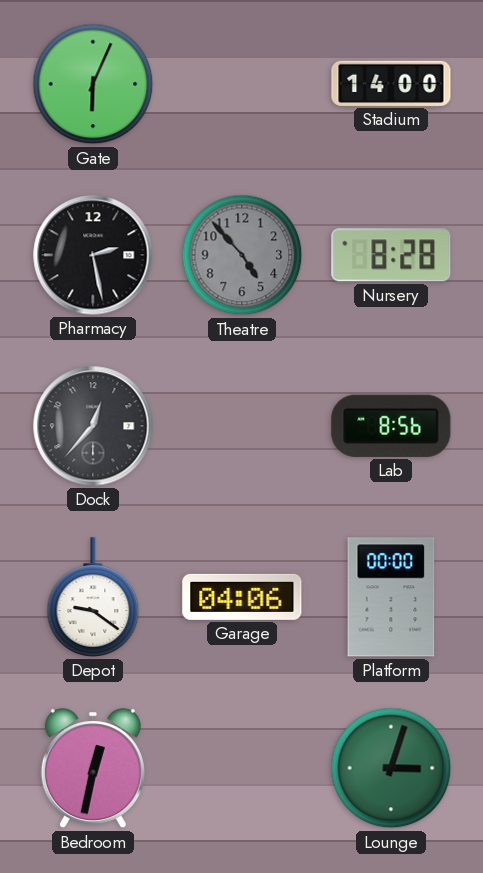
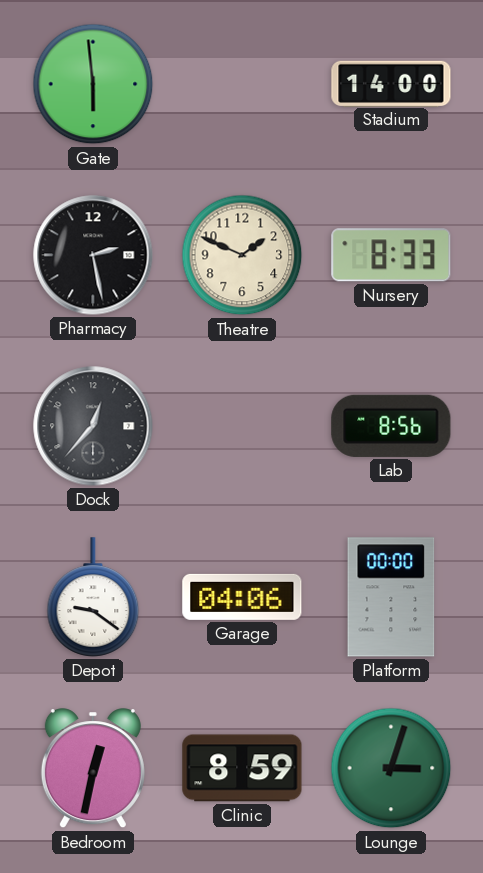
Gate: 6:04 -> 5:59
Theatre: 4:53 -> 1:49
Theatre dial: grey -> cream
Nursery: 8:28 -> 8:33
Clinic: none -> 8:59
